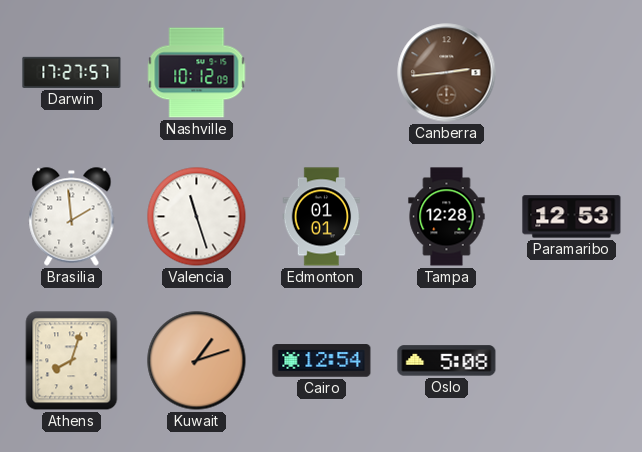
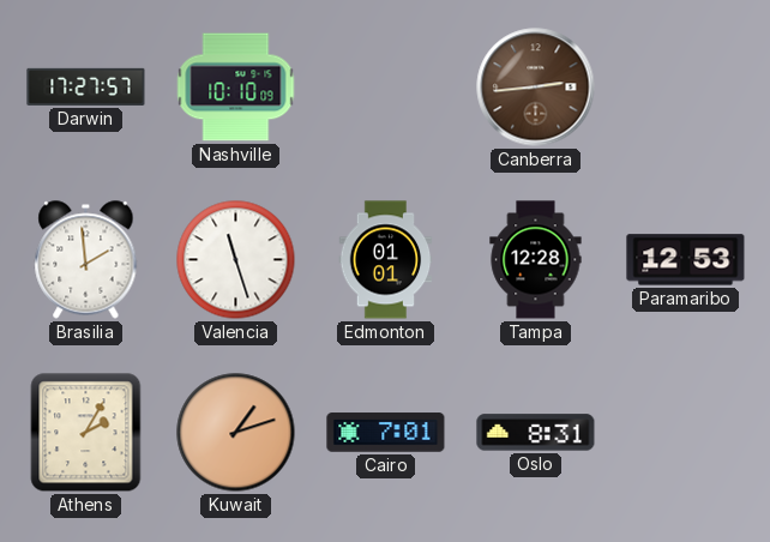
Nashville: 10:12 -> 10:10
Athens: 8:03 -> 2:05
Cairo: 12:54 -> 7:01
Oslo: 5:08 -> 8:31
